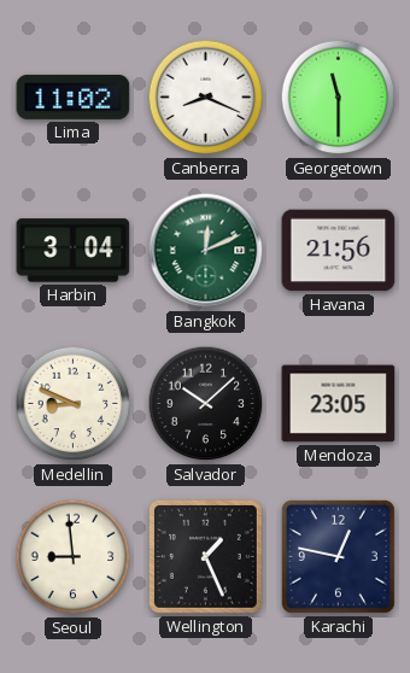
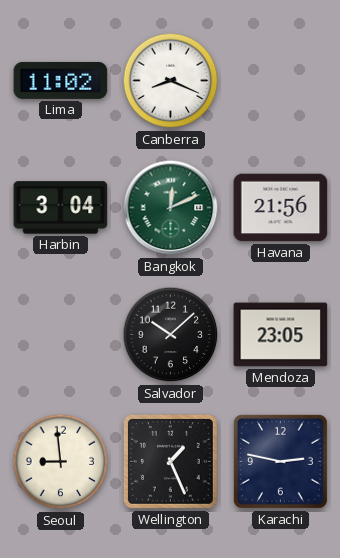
Georgetown: 11:30 -> none
Medellin: 8:49 -> none
Karachi: 12:47 -> 2:47
